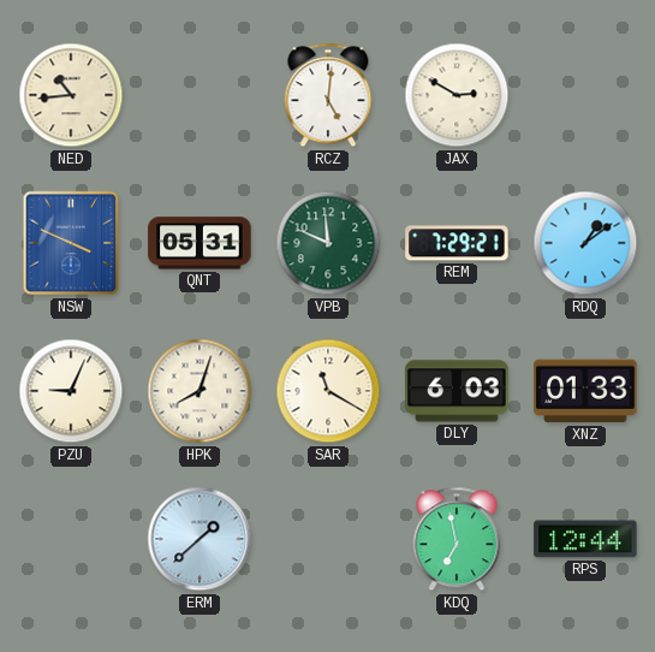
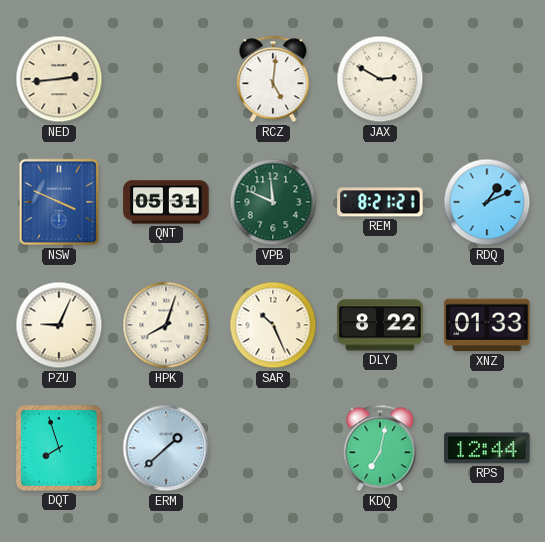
NED: 10:44 -> 2:44
REM: 7:29 -> 8:21
RDQ: 1:09 -> 1:11
SAR: 11:20 -> 10:26
DLY: 6:03 -> 8:22
DQT: none -> 7:57
KDQ: 6:58 -> 7:02
